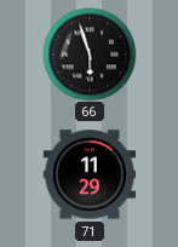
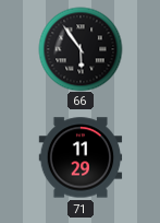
66: 5:57 -> 5:54
